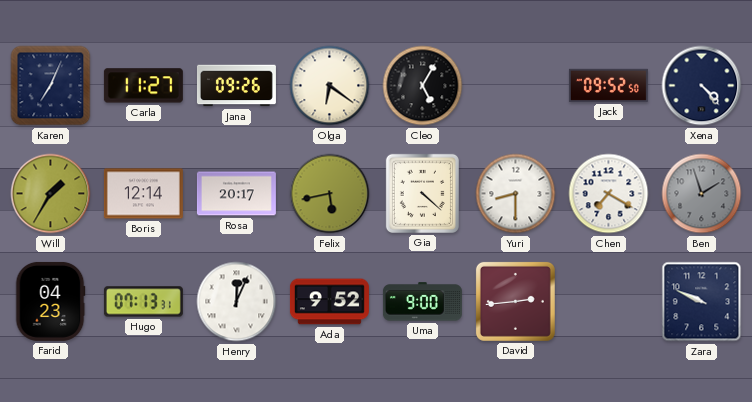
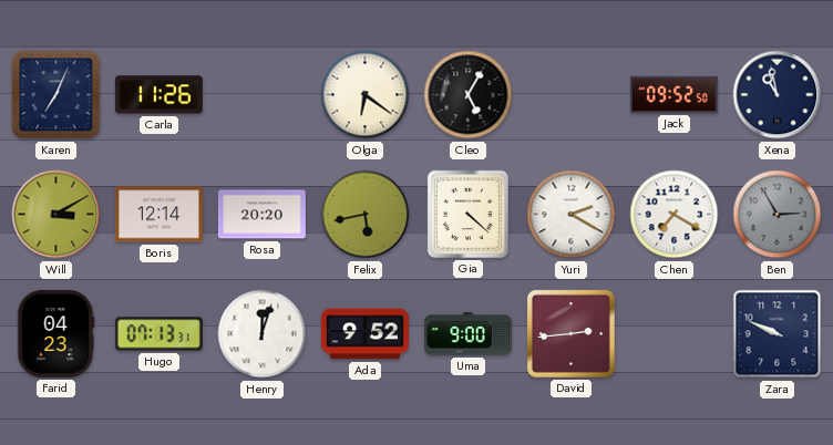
Carla: 11:27 -> 11:26
Jana: 09:26 -> none
Xena: 4:23 -> 10:58
Will: 1:35 -> 3:10
Rosa: 20:17 -> 20:20
Yuri: 8:30 -> 2:20
Ben: 1:57 -> 2:55
Henry: 12:04 -> 12:03
